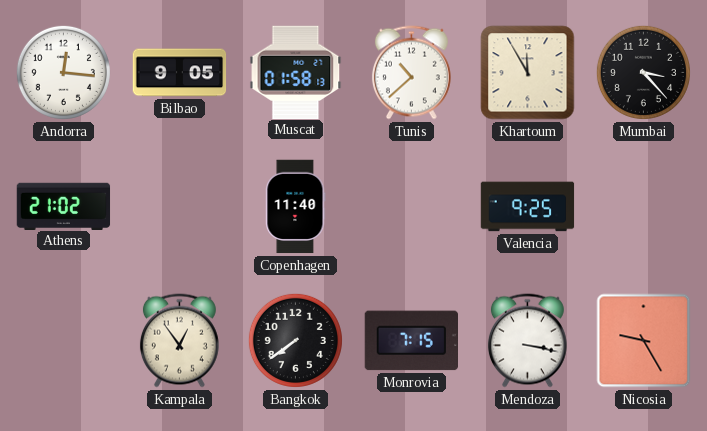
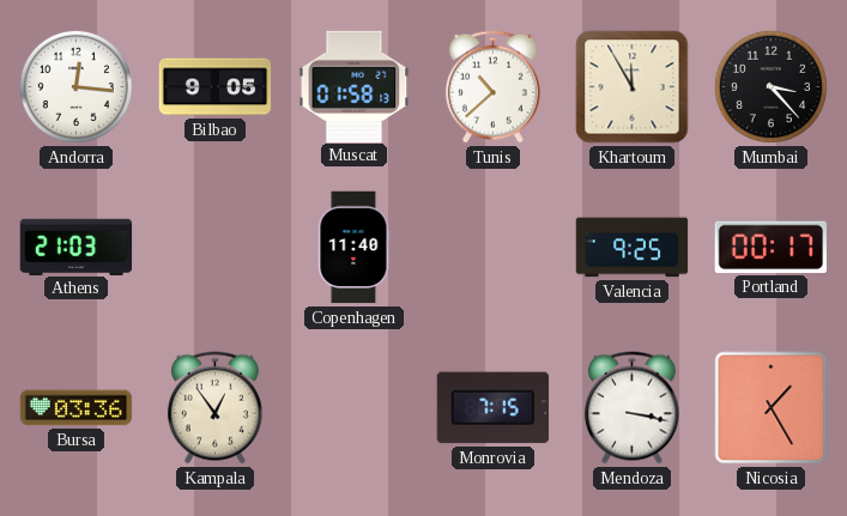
Athens: 21:02 -> 21:03
Portland: none -> 00:17
Bursa: none -> 03:36
Bangkok: 7:39 -> none
Nicosia: 9:25 -> 1:25
